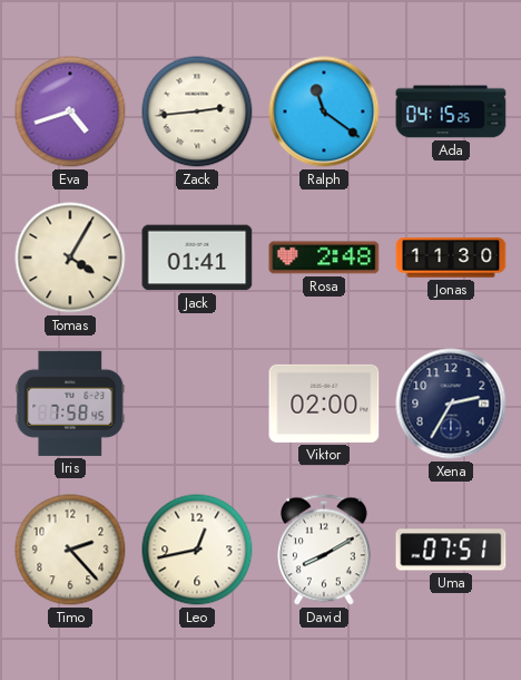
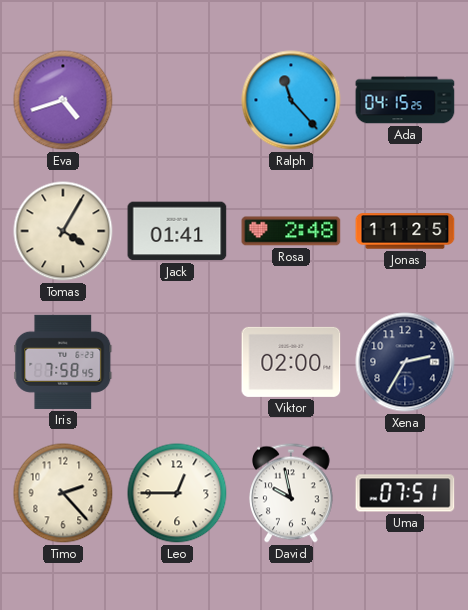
Zack: 2:44 -> none
Ralph: 11:21 -> 11:23
Jonas: 11:30 -> 11:25
Leo: 12:43 -> 12:45
David: 8:10 -> 9:58
